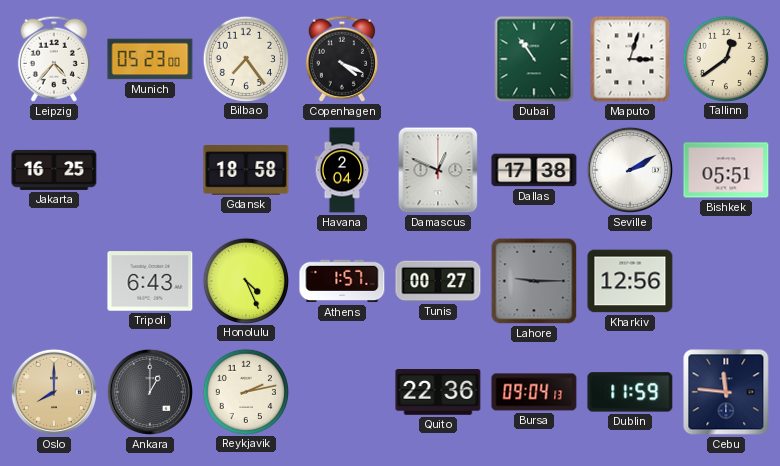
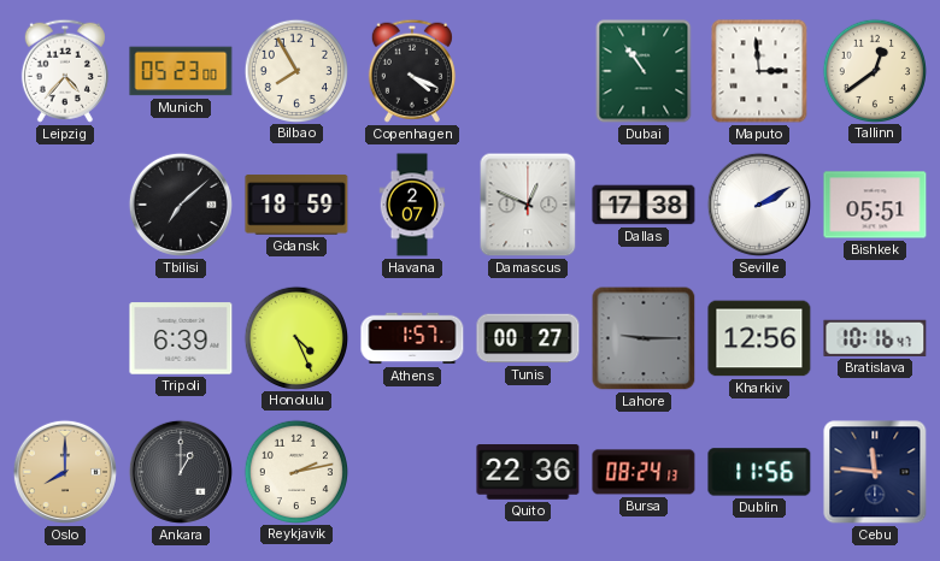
Bilbao: 7:24 -> 7:55
Maputo: 3:03 -> 2:59
Jakarta: 16:25 -> none
Tbilisi: none -> 7:08
Gdansk: 18:58 -> 18:59
Havana: 2:04 -> 2:07
Tripoli: 6:43 -> 6:39
Bratislava: none -> 10:16
Bursa: 09:04 -> 08:24
Dublin: 11:59 -> 11:56
